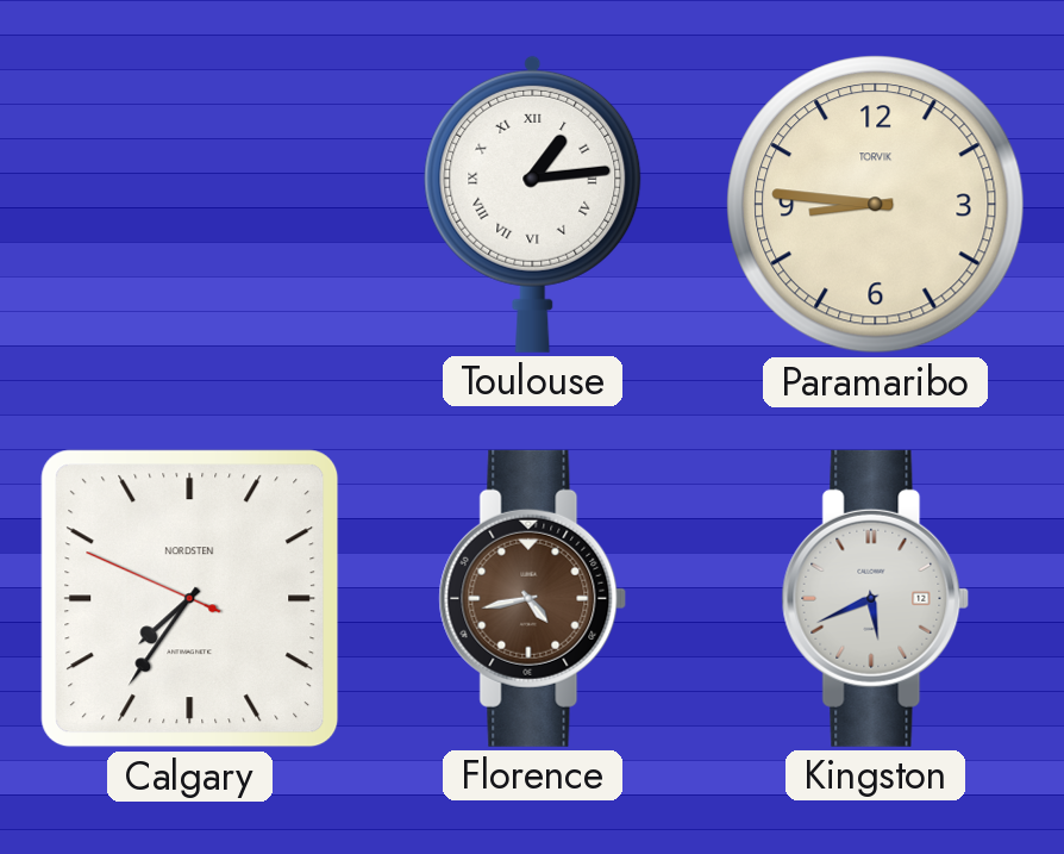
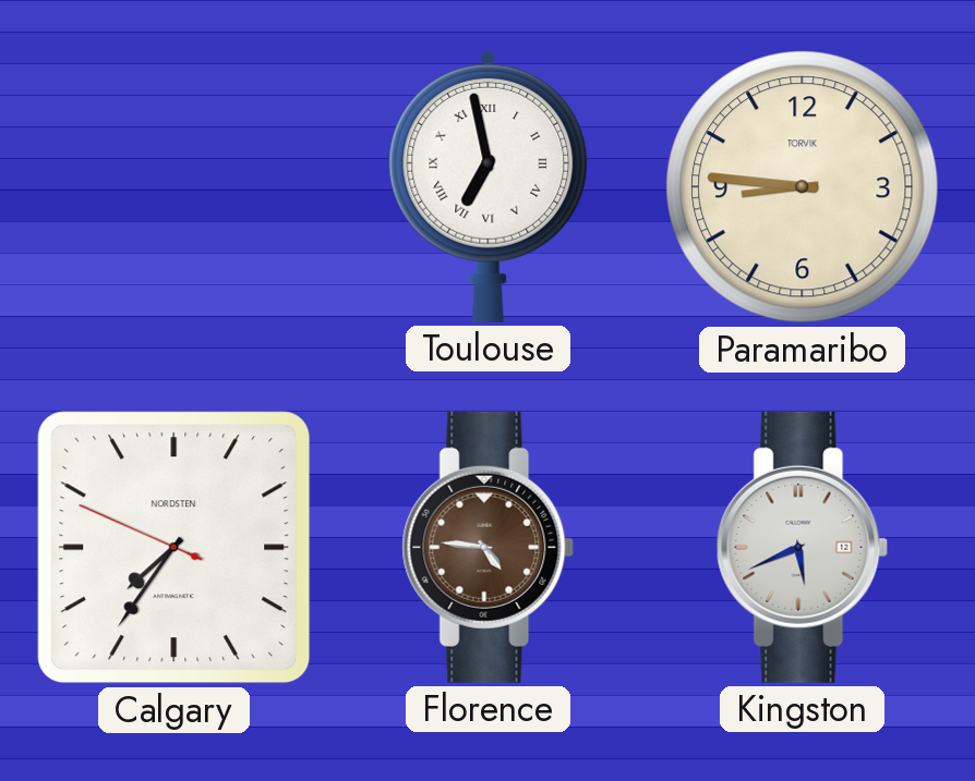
Toulouse: 1:14 -> 6:58
Florence: 4:43 -> 4:46
